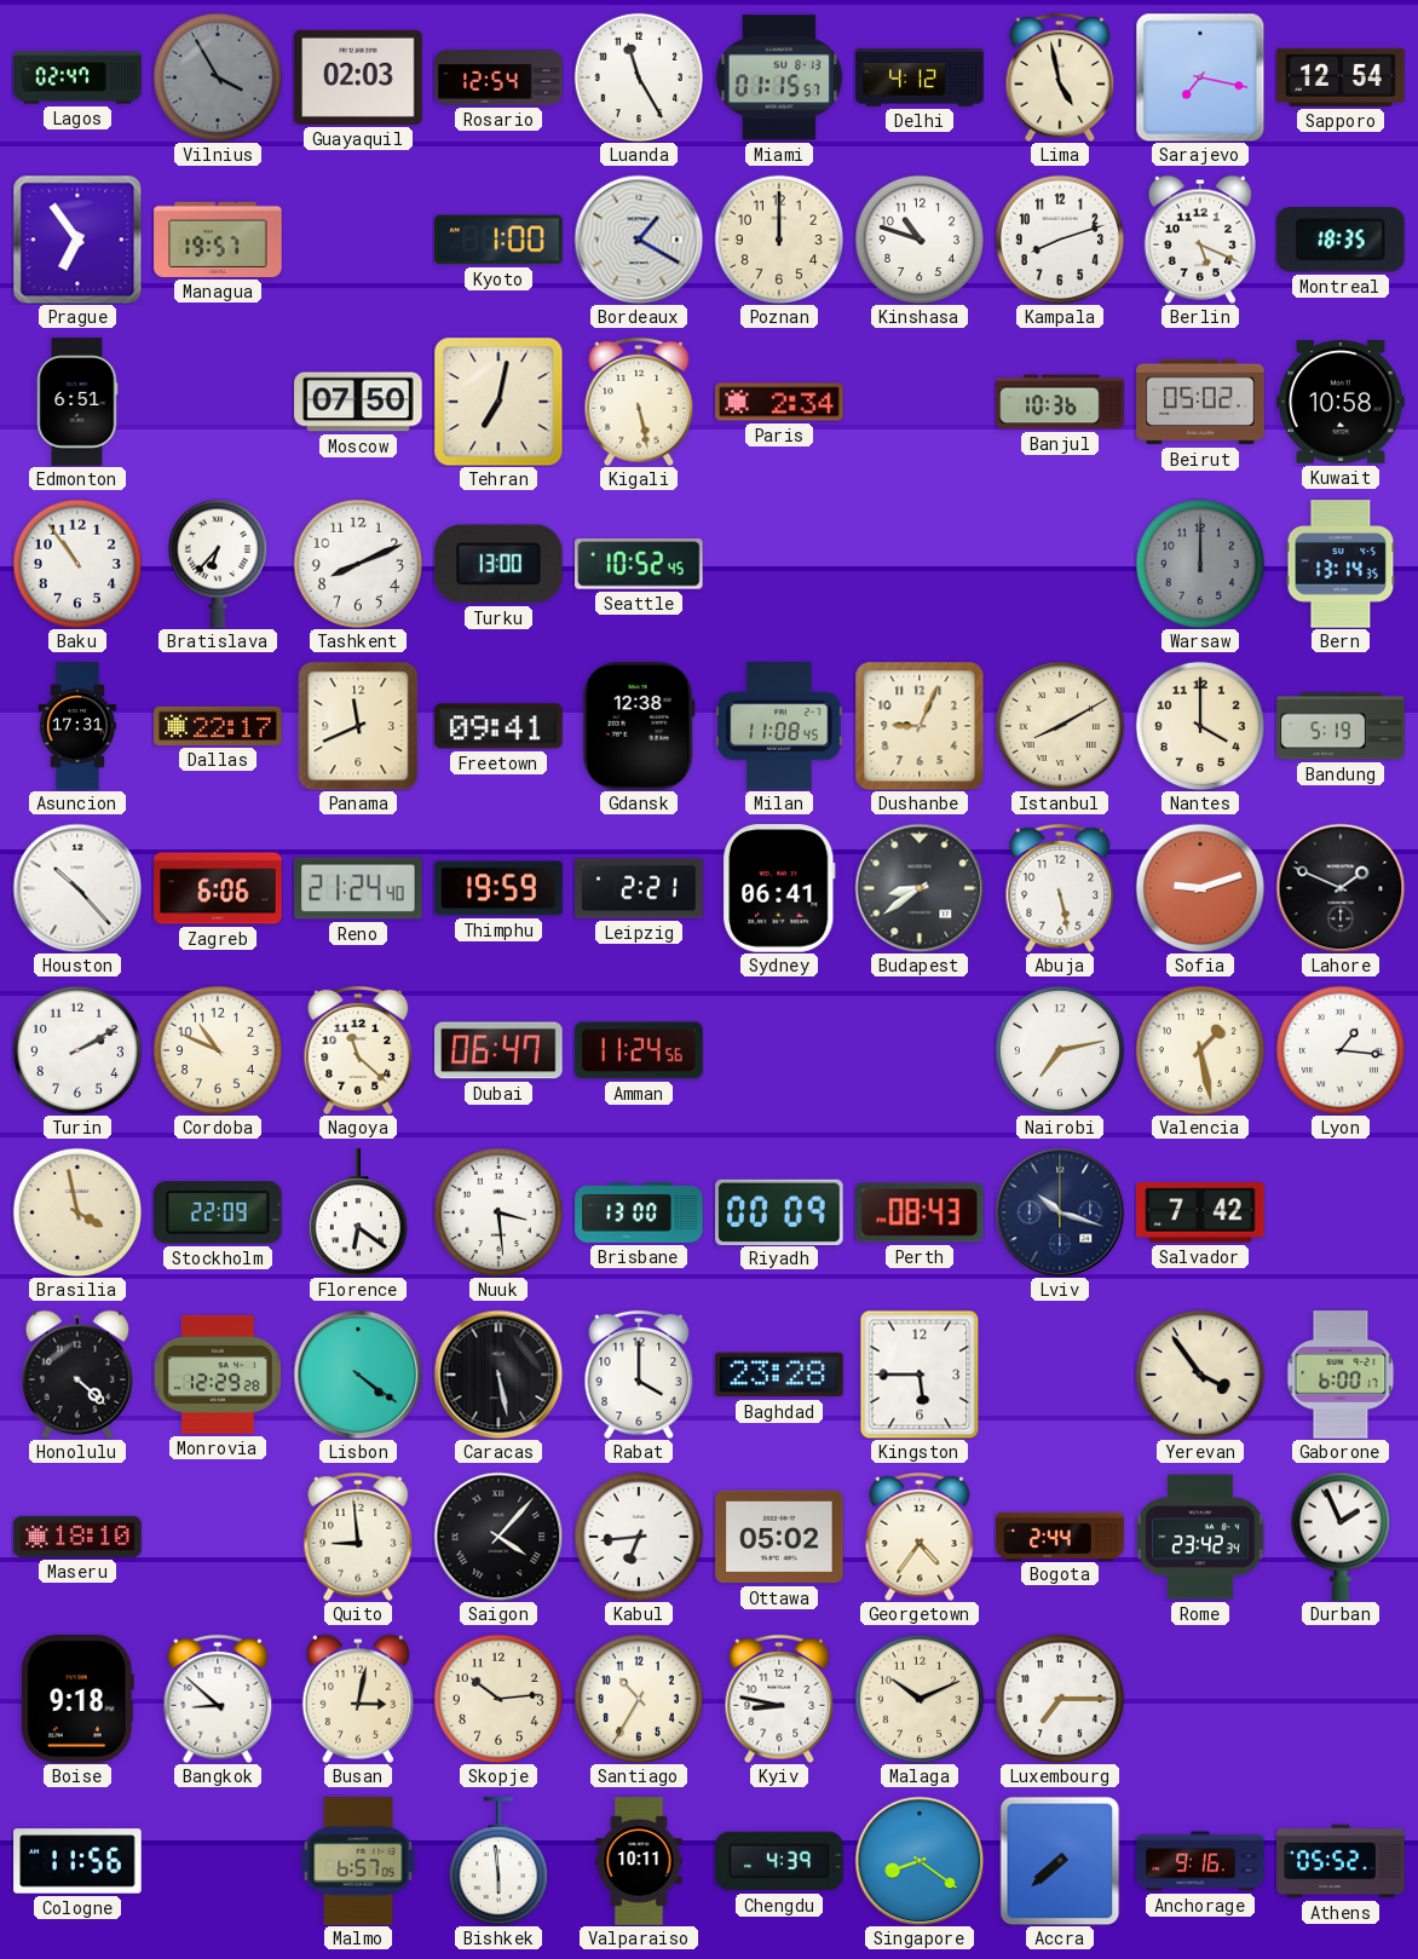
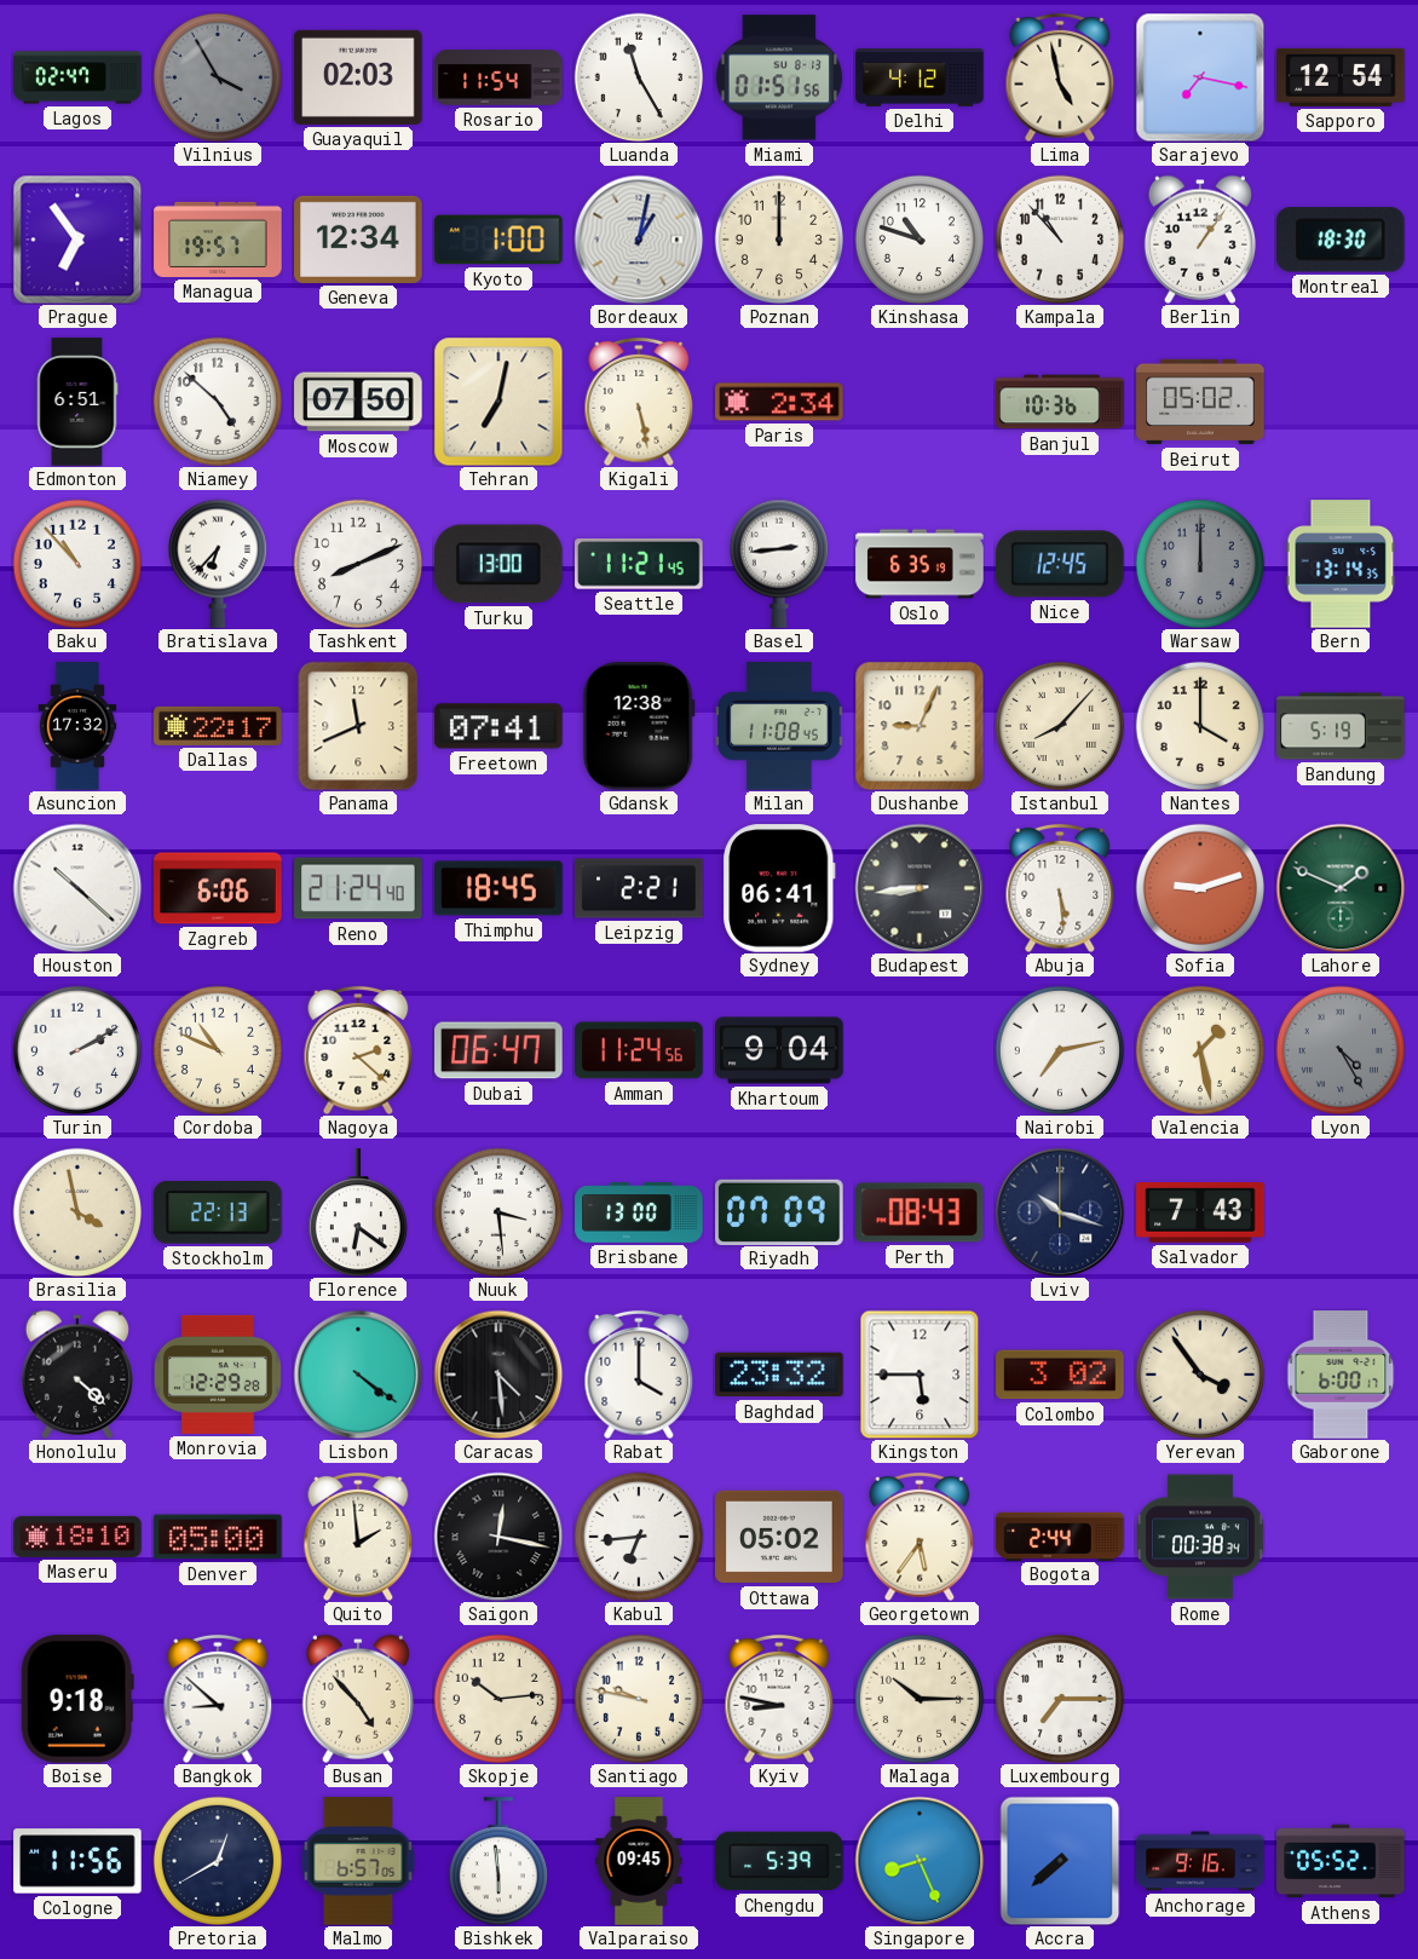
Rosario: 12:54 -> 11:54
Miami: 01:15 -> 01:51
Geneva: none -> 12:34
Bordeaux: 1:20 -> 1:02
Kampala: 8:12 -> 10:53
Berlin: 5:19 -> 1:06
Montreal: 18:35 -> 18:30
Niamey: none -> 4:52
Kuwait: 10:58 -> none
Baku: 10:54 -> 10:53
Seattle: 10:52 -> 11:21
Basel: none -> 2:44
Oslo: none -> 6:35
Nice: none -> 12:45
Asuncion: 17:31 -> 17:32
Freetown: 09:41 -> 07:41
Istanbul: 8:10 -> 8:07
Houston: 10:23 -> 10:22
Thimphu: 19:59 -> 18:45
Budapest: 8:39 -> 8:44
Abuja: 5:28 -> 5:29
Lahore dial: black -> green
Nagoya: 11:22 -> 2:22
Khartoum: none -> 9:04
Lyon: 1:16 -> 4:25
Lyon dial: white -> grey
Stockholm: 22:09 -> 22:13
Riyadh: 00:09 -> 07:09
Salvador: 7:42 -> 7:43
Caracas: 5:28 -> 4:29
Baghdad: 23:28 -> 23:32
Colombo: none -> 3:02
Denver: none -> 05:00
Quito: 8:59 -> 1:59
Saigon: 4:07 -> 12:17
Georgetown: 4:36 -> 5:36
Rome: 23:42 -> 00:38
Durban: 1:56 -> none
Busan: 3:02 -> 4:53
Santiago: 10:35 -> 9:47
Malaga: 10:11 -> 10:15
Pretoria: none -> 12:40
Valparaiso: 10:11 -> 09:45
Chengdu: 4:39 -> 5:39
Singapore: 8:21 -> 8:26
